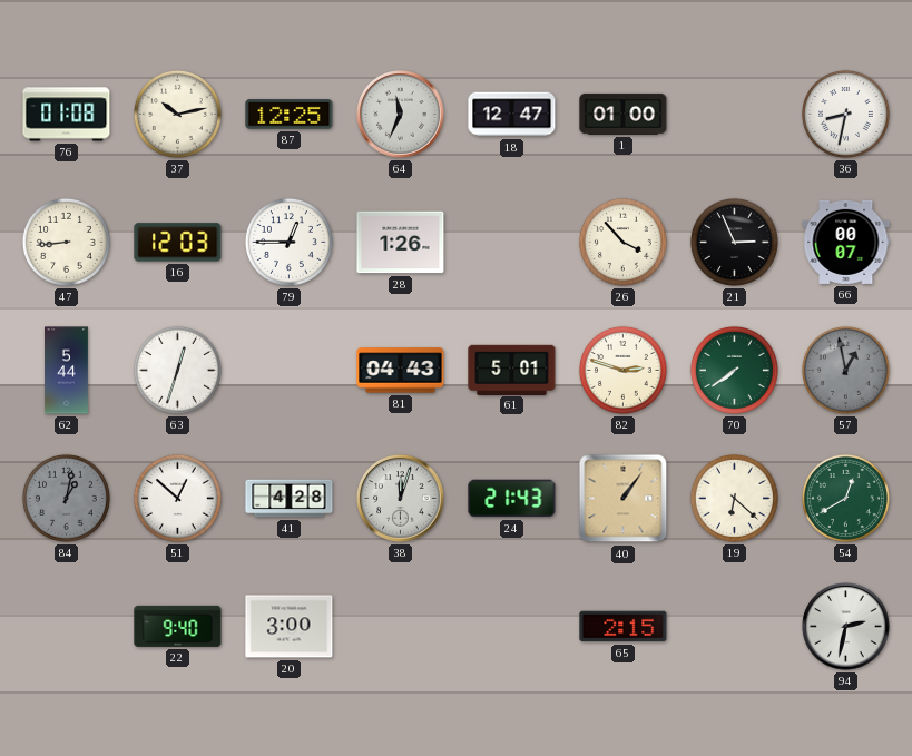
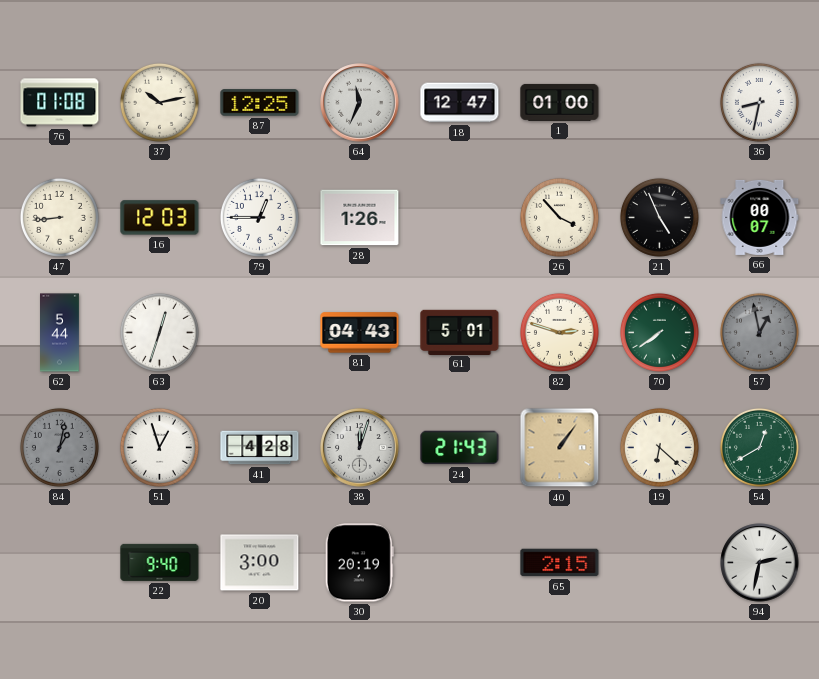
21: 2:56 -> 4:56
51: 12:52 -> 12:57
30: none -> 20:19
